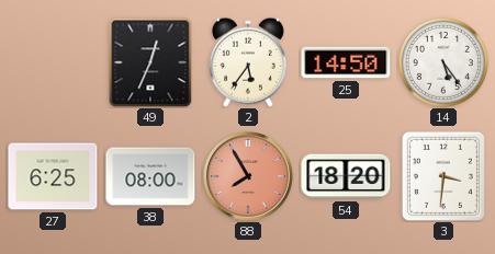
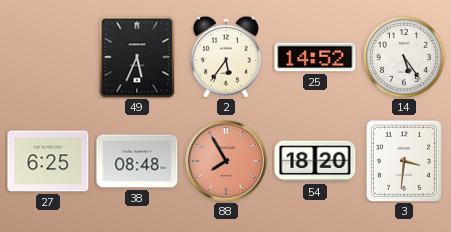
49: 12:34 -> 5:34
25: 14:50 -> 14:52
38: 08:00 -> 08:48
